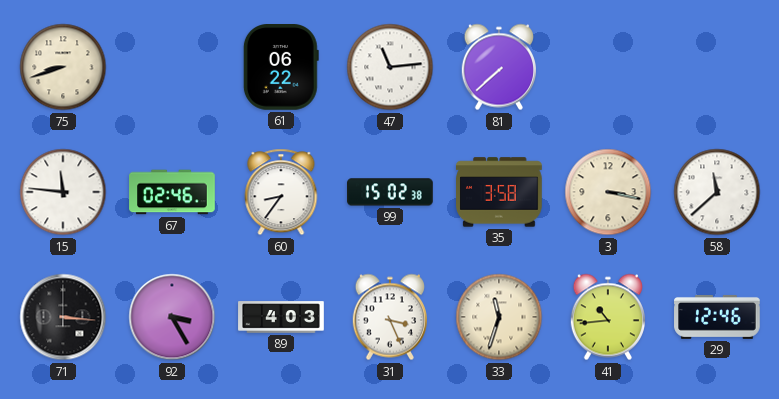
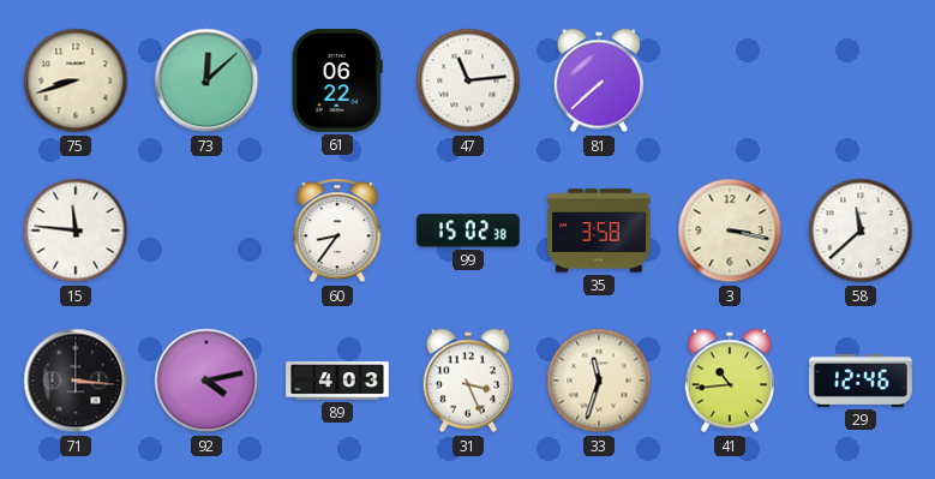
73: none -> 12:08
67: 02:46 -> none
92: 3:25 -> 4:13
